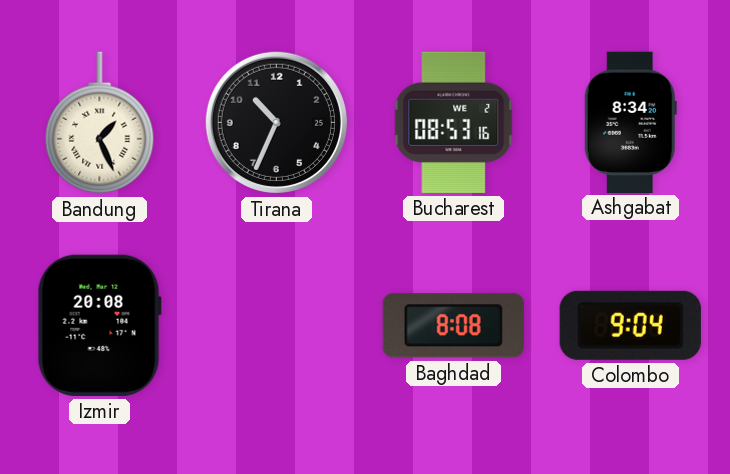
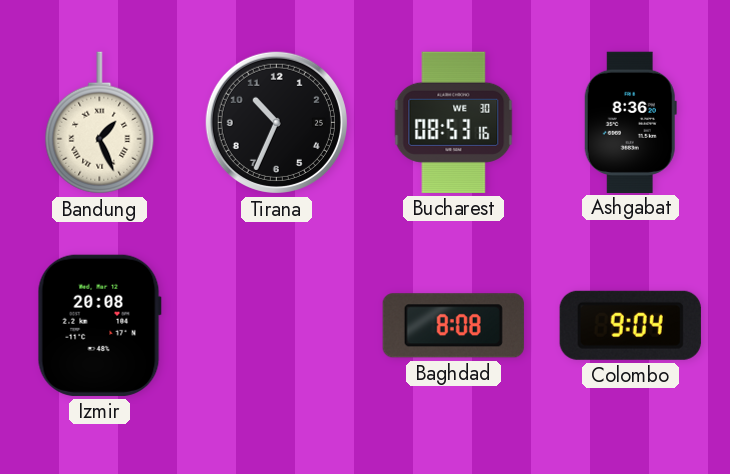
Bucharest date: WE 2 -> WE 30
Ashgabat: 8:34 -> 8:36
